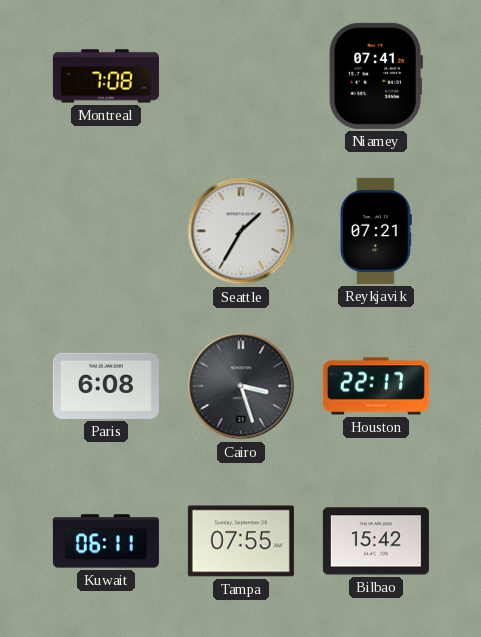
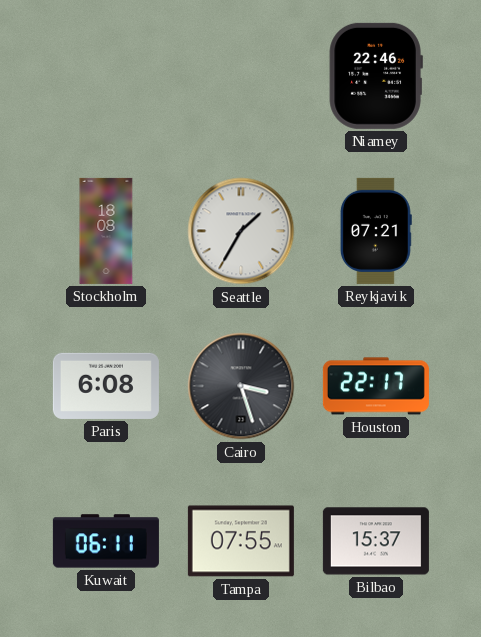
Montreal: 7:08 -> none
Niamey: 07:41 -> 22:46
Stockholm: none -> 18:08
Bilbao: 15:42 -> 15:37
